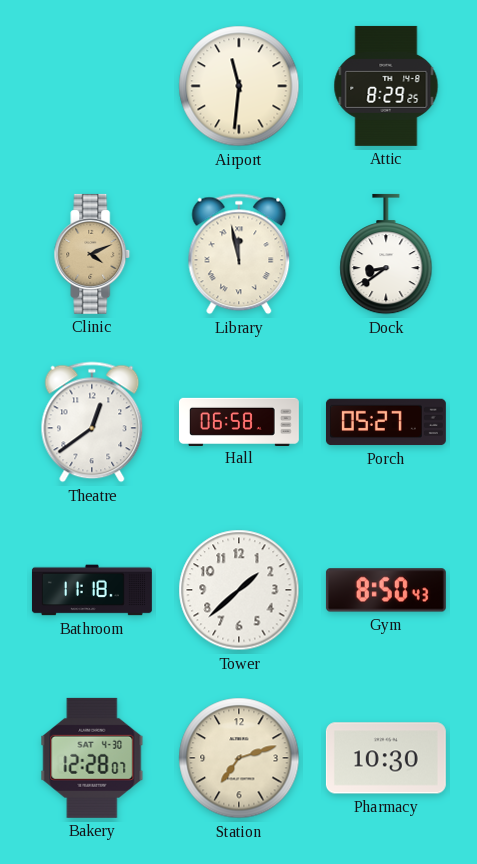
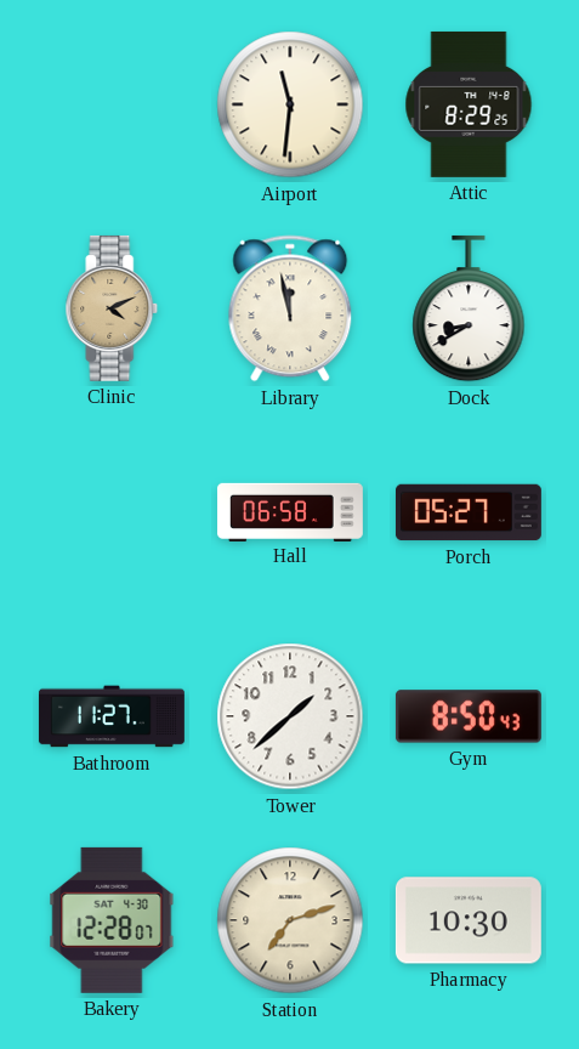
Dock: 8:39 -> 8:40
Theatre: 12:39 -> none
Bathroom: 11:18 -> 11:27
